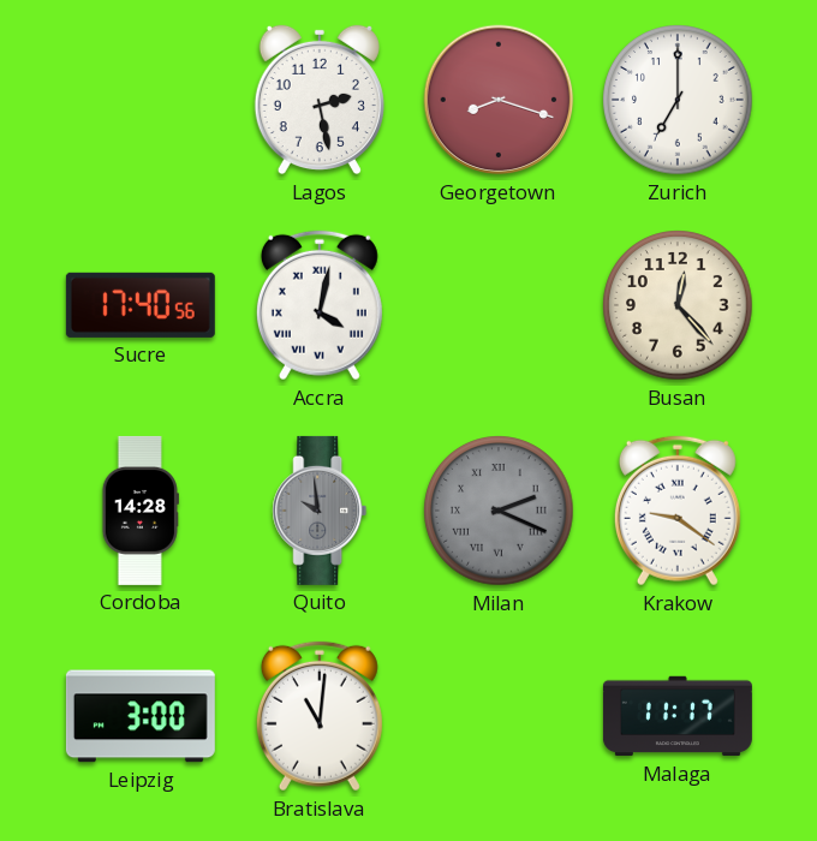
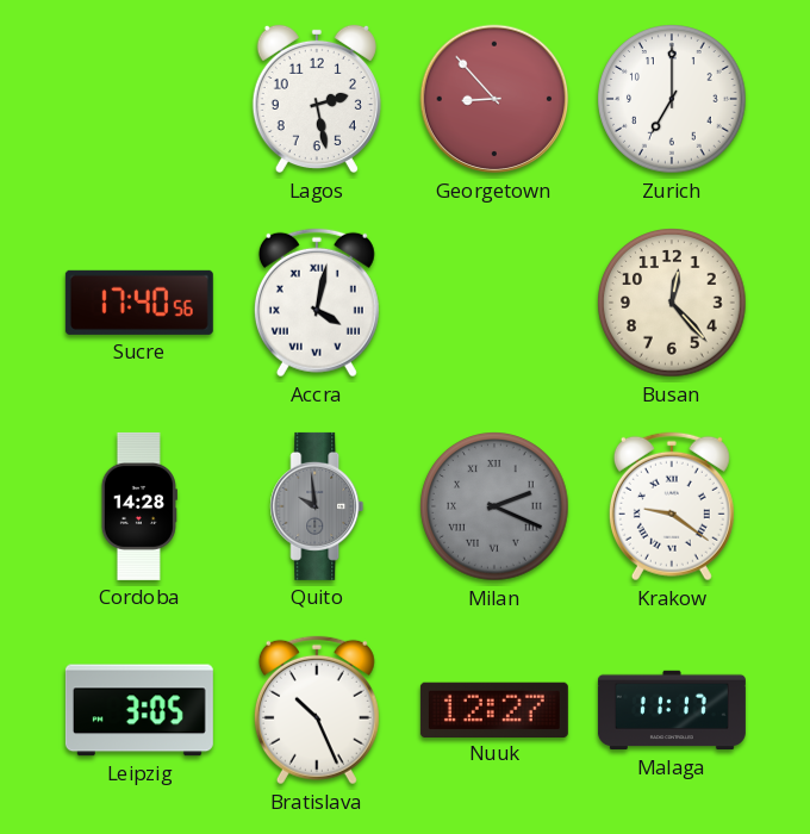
Georgetown: 8:18 -> 8:53
Leipzig: 3:00 -> 3:05
Bratislava: 11:01 -> 10:26
Nuuk: none -> 12:27
